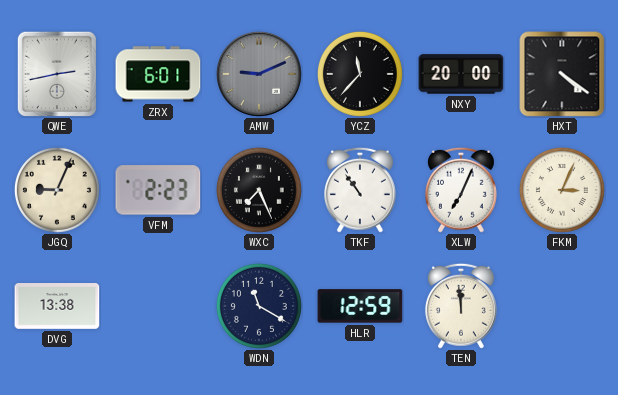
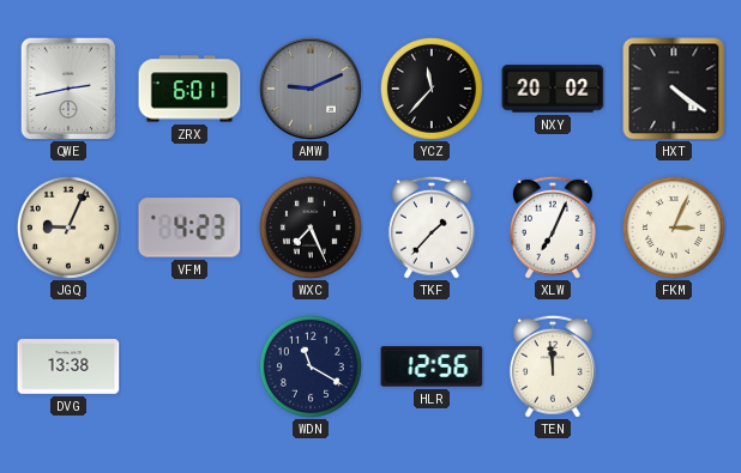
NXY: 20:00 -> 20:02
VFM: 2:23 -> 4:23
TKF: 10:54 -> 1:37
HLR: 12:59 -> 12:56
